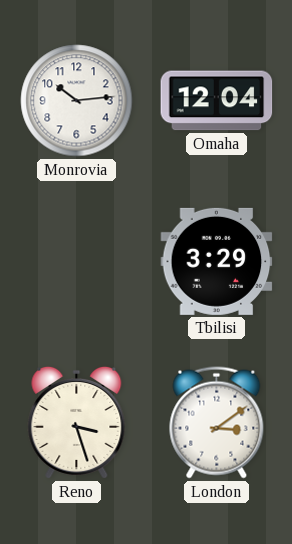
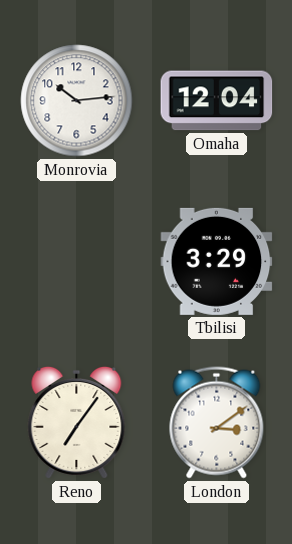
Reno: 3:27 -> 7:06
